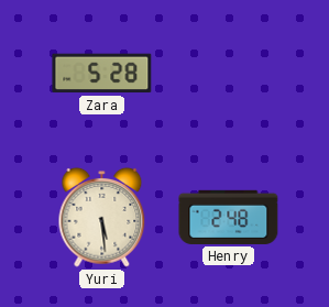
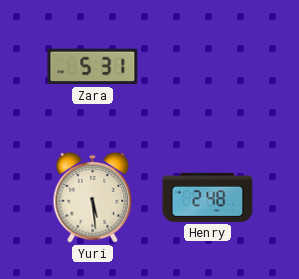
Zara: 5:28 -> 5:31
